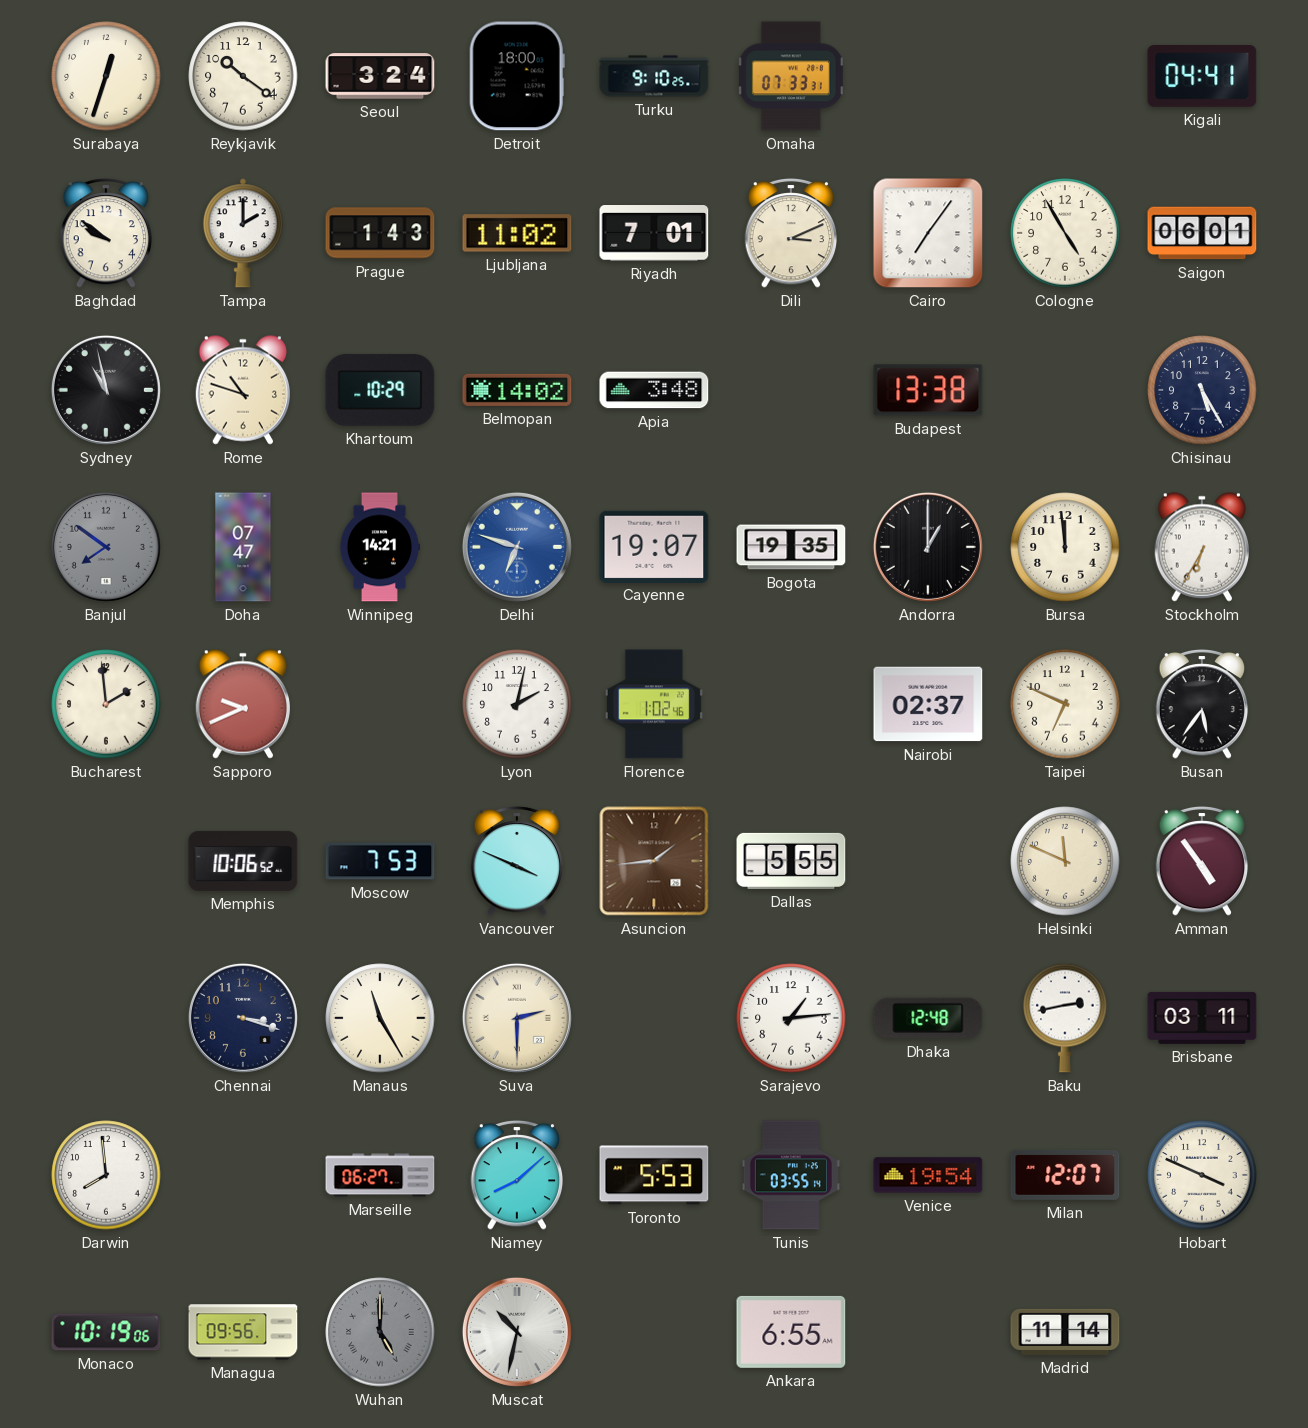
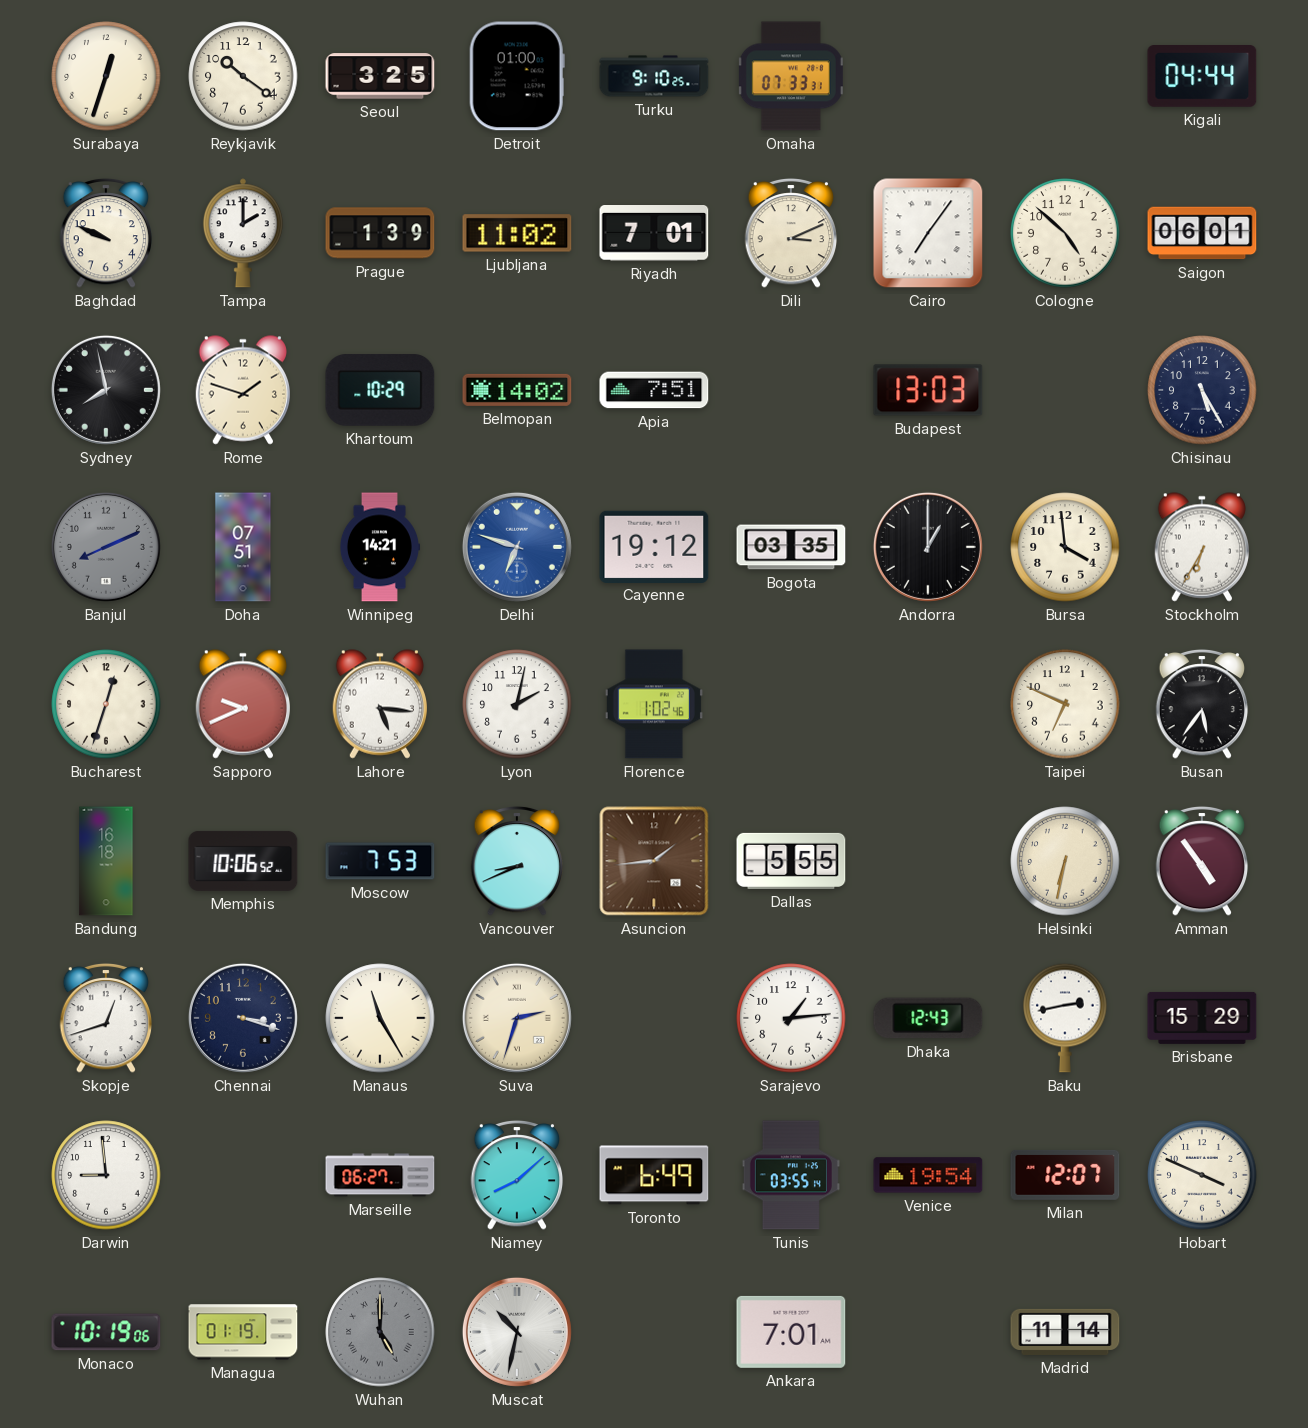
Seoul: 3:24 -> 3:25
Detroit: 18:00 -> 01:00
Kigali: 04:41 -> 04:44
Baghdad: 9:51 -> 9:49
Prague: 1:43 -> 1:39
Cologne: 4:55 -> 4:52
Sydney: 10:58 -> 7:58
Rome: 10:48 -> 1:48
Apia: 3:48 -> 7:51
Budapest: 13:38 -> 13:03
Banjul: 7:51 -> 8:11
Doha: 07:47 -> 07:51
Cayenne: 19:07 -> 19:12
Bogota: 19:35 -> 03:35
Bursa: 11:59 -> 3:59
Bucharest: 1:59 -> 12:33
Lahore: none -> 5:16
Nairobi: 02:37 -> none
Bandung: none -> 16:18
Vancouver: 3:49 -> 8:41
Helsinki: 11:49 -> 6:32
Skopje: none -> 12:42
Suva: 2:30 -> 2:33
Dhaka: 12:48 -> 12:43
Brisbane: 03:11 -> 15:29
Darwin: 7:59 -> 8:59
Toronto: 5:53 -> 6:49
Managua: 09:56 -> 01:19
Ankara: 6:55 -> 7:01
